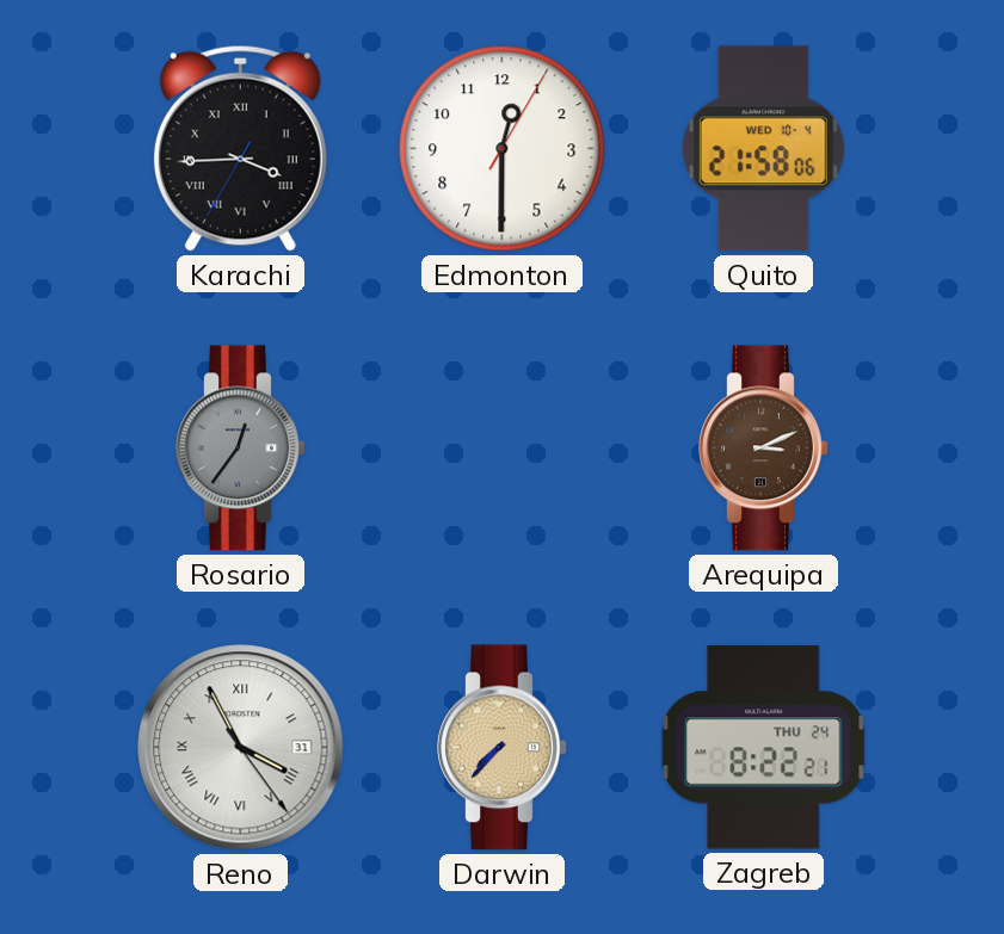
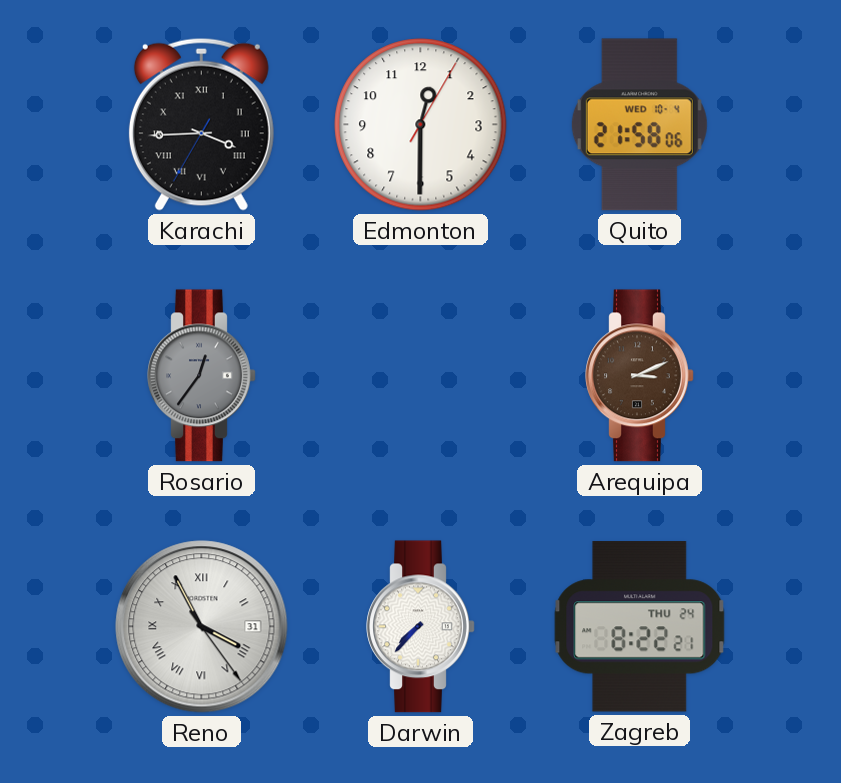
Darwin dial: champagne -> white
